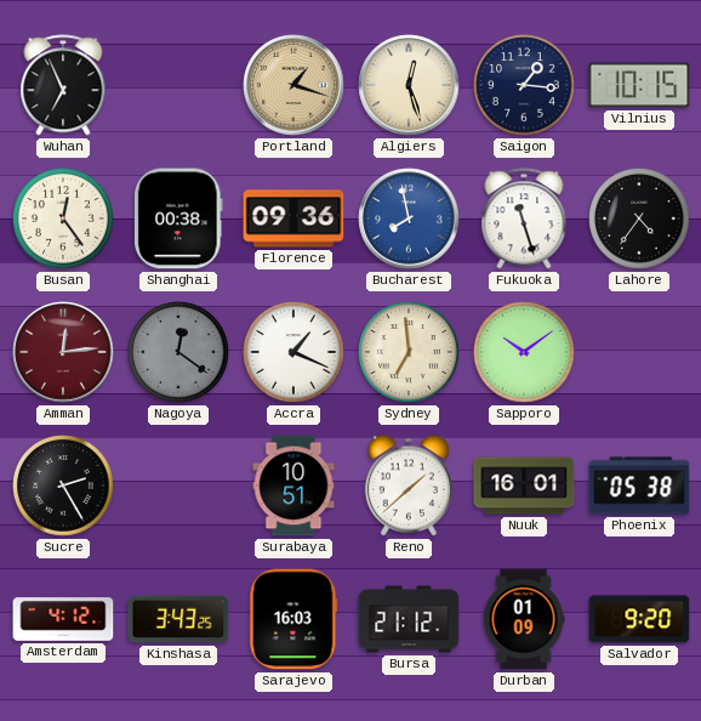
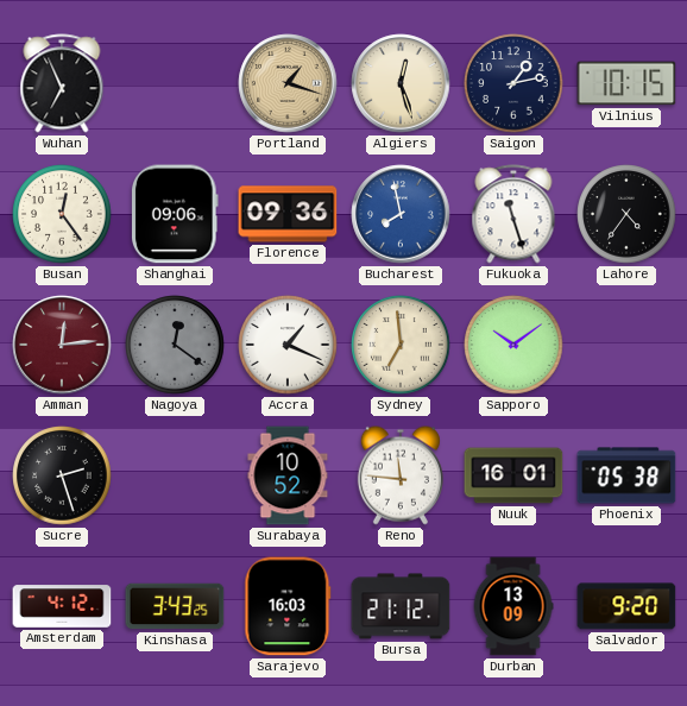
Saigon: 1:16 -> 1:13
Shanghai: 00:38 -> 09:06
Sucre: 2:25 -> 2:27
Surabaya: 10:51 -> 10:52
Reno: 1:38 -> 11:46
Durban: 01:09 -> 13:09
